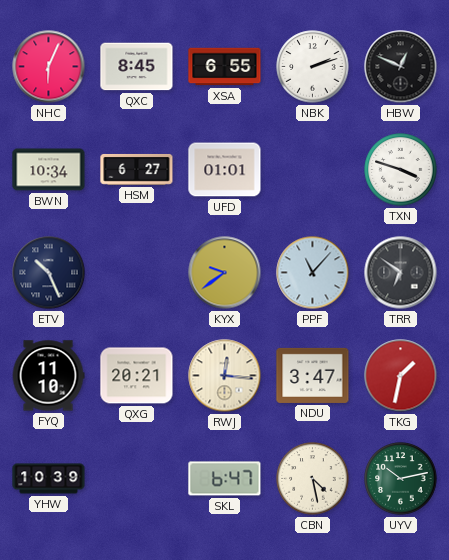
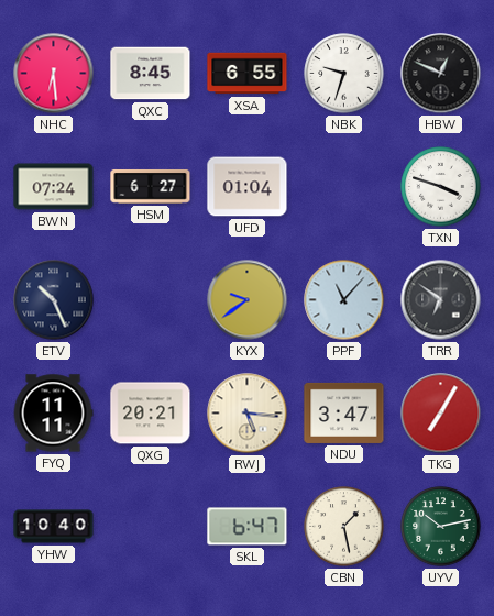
NHC: 6:04 -> 6:29
NBK: 2:12 -> 9:33
BWN: 10:34 -> 07:24
UFD: 01:01 -> 01:04
FYQ: 11:10 -> 11:11
RWJ: 12:16 -> 5:16
TKG: 1:32 -> 7:05
YHW: 10:39 -> 10:40
CBN: 4:28 -> 1:28
